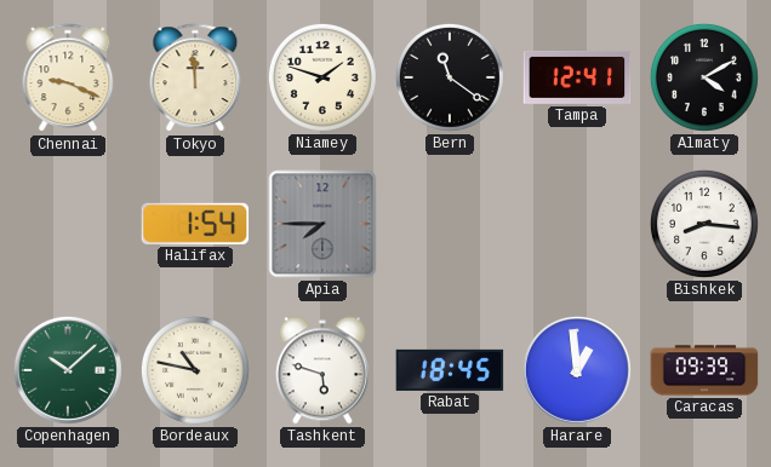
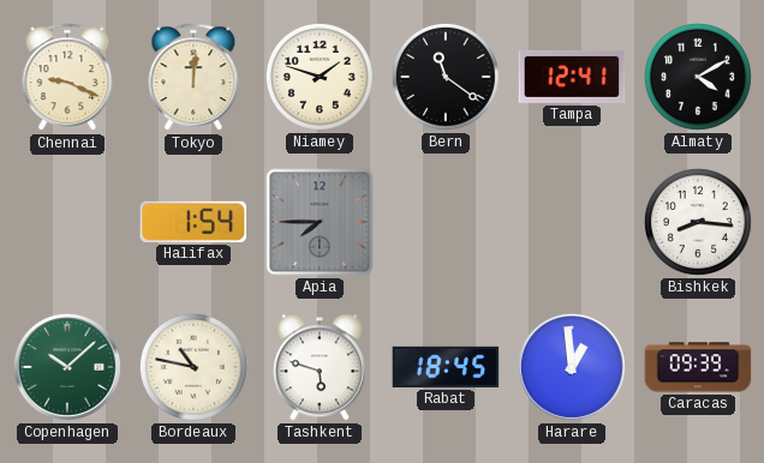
Tokyo: 11:59 -> 12:01
